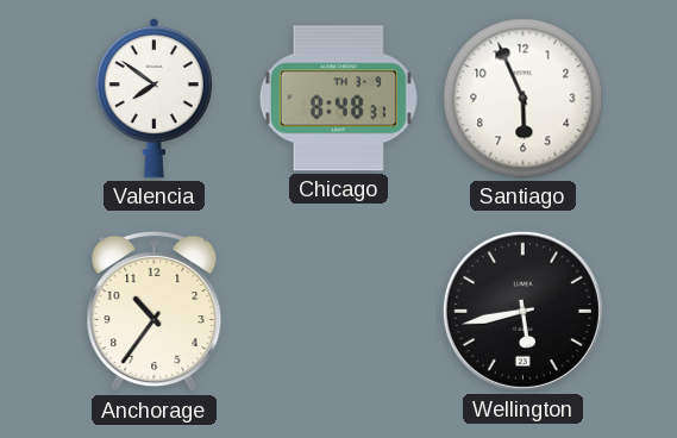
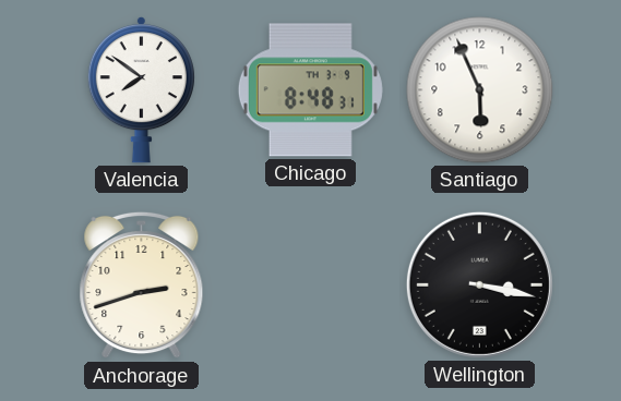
Anchorage: 10:36 -> 2:42
Wellington: 5:43 -> 3:17
